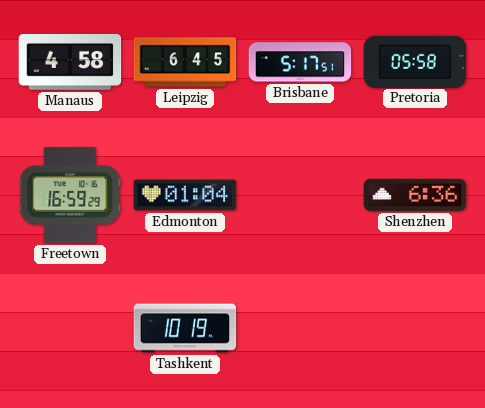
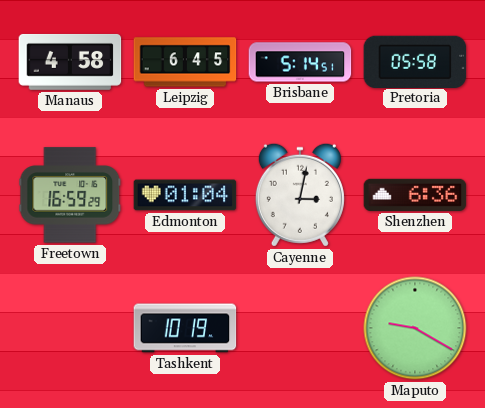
Brisbane: 5:17 -> 5:14
Cayenne: none -> 3:02
Maputo: none -> 9:20
